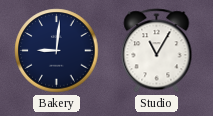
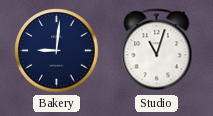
Studio: 11:05 -> 11:03
